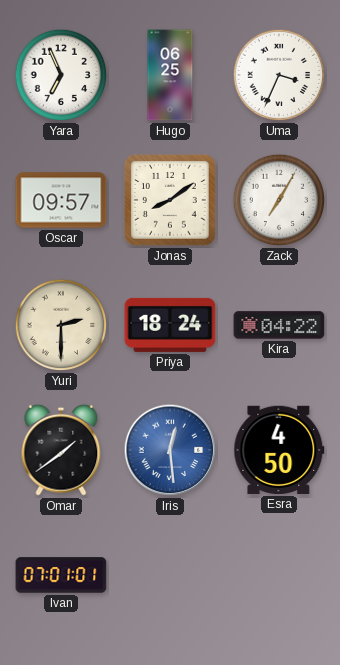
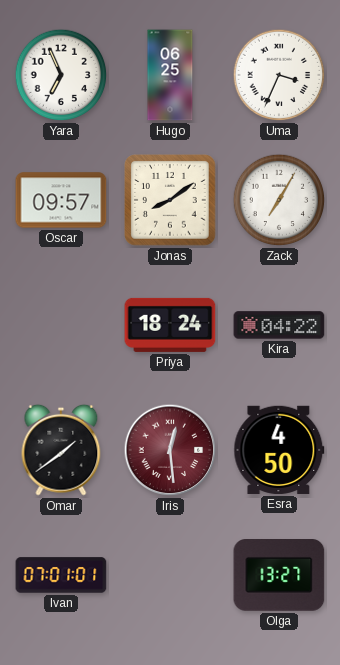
Yuri: 2:30 -> none
Iris dial: blue -> burgundy
Olga: none -> 13:27
